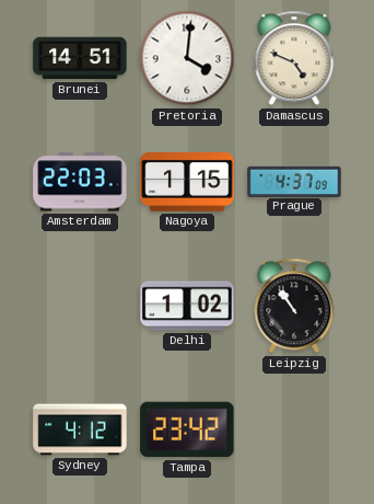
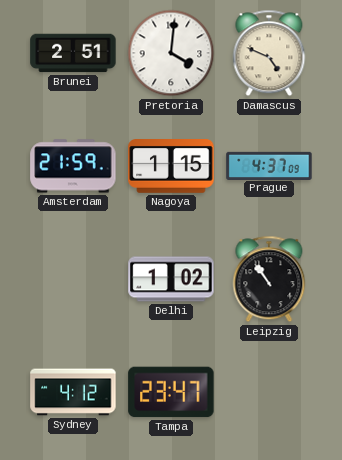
Brunei: 14:51 -> 2:51
Amsterdam: 22:03 -> 21:59
Tampa: 23:42 -> 23:47
